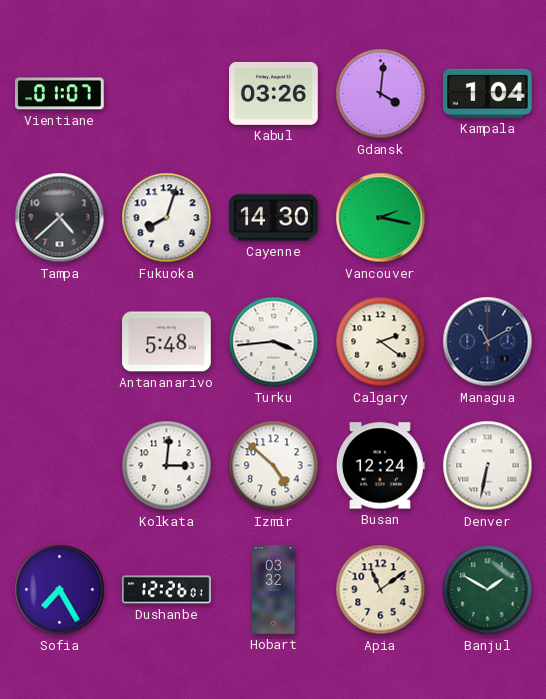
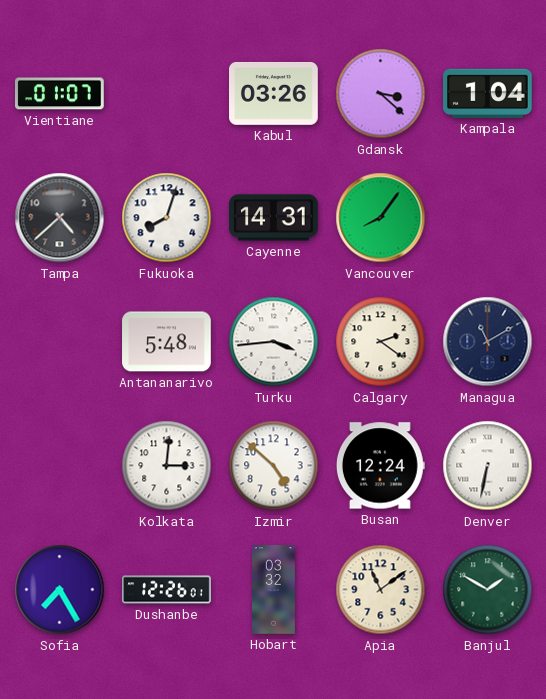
Gdansk: 4:01 -> 3:22
Cayenne: 14:30 -> 14:31
Vancouver: 2:17 -> 8:06
